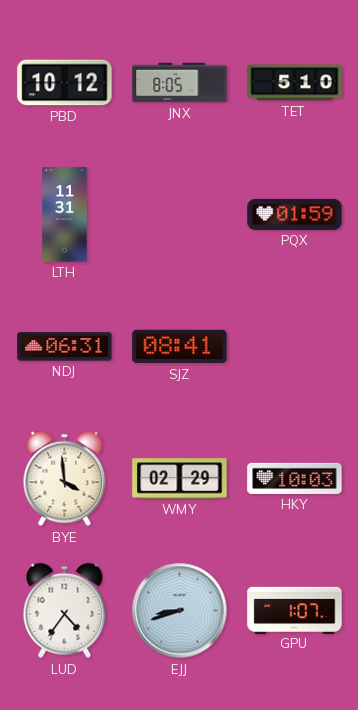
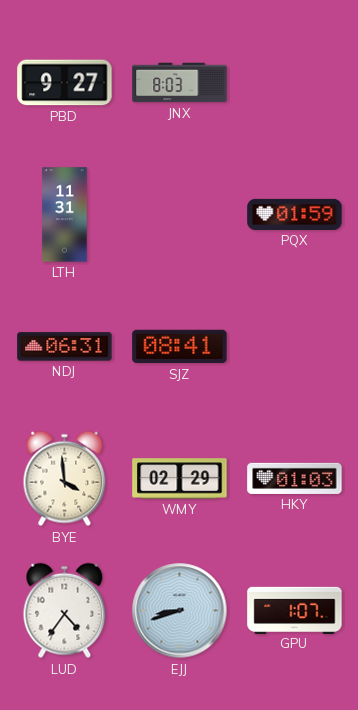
PBD: 10:12 -> 9:27
JNX: 8:05 -> 8:03
TET: 5:10 -> none
HKY: 10:03 -> 01:03
